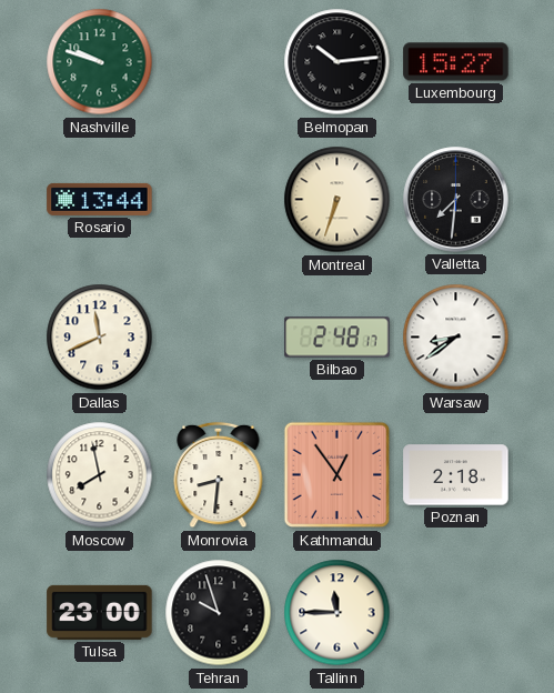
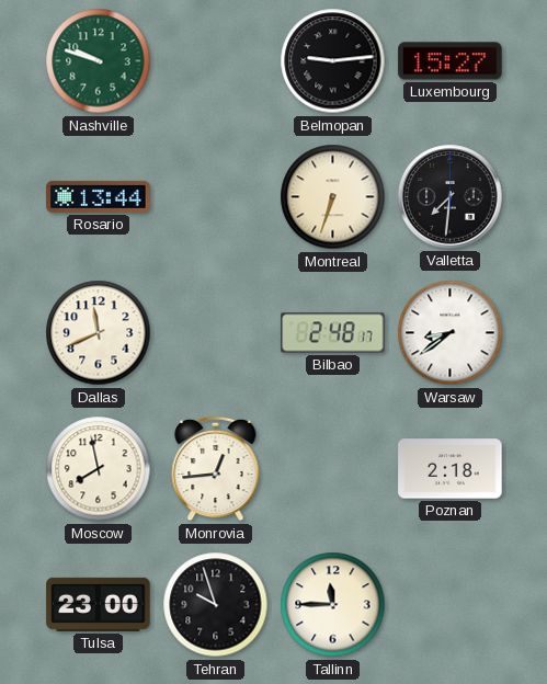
Belmopan: 10:14 -> 9:14
Monrovia: 8:31 -> 12:44
Kathmandu: 12:54 -> none
